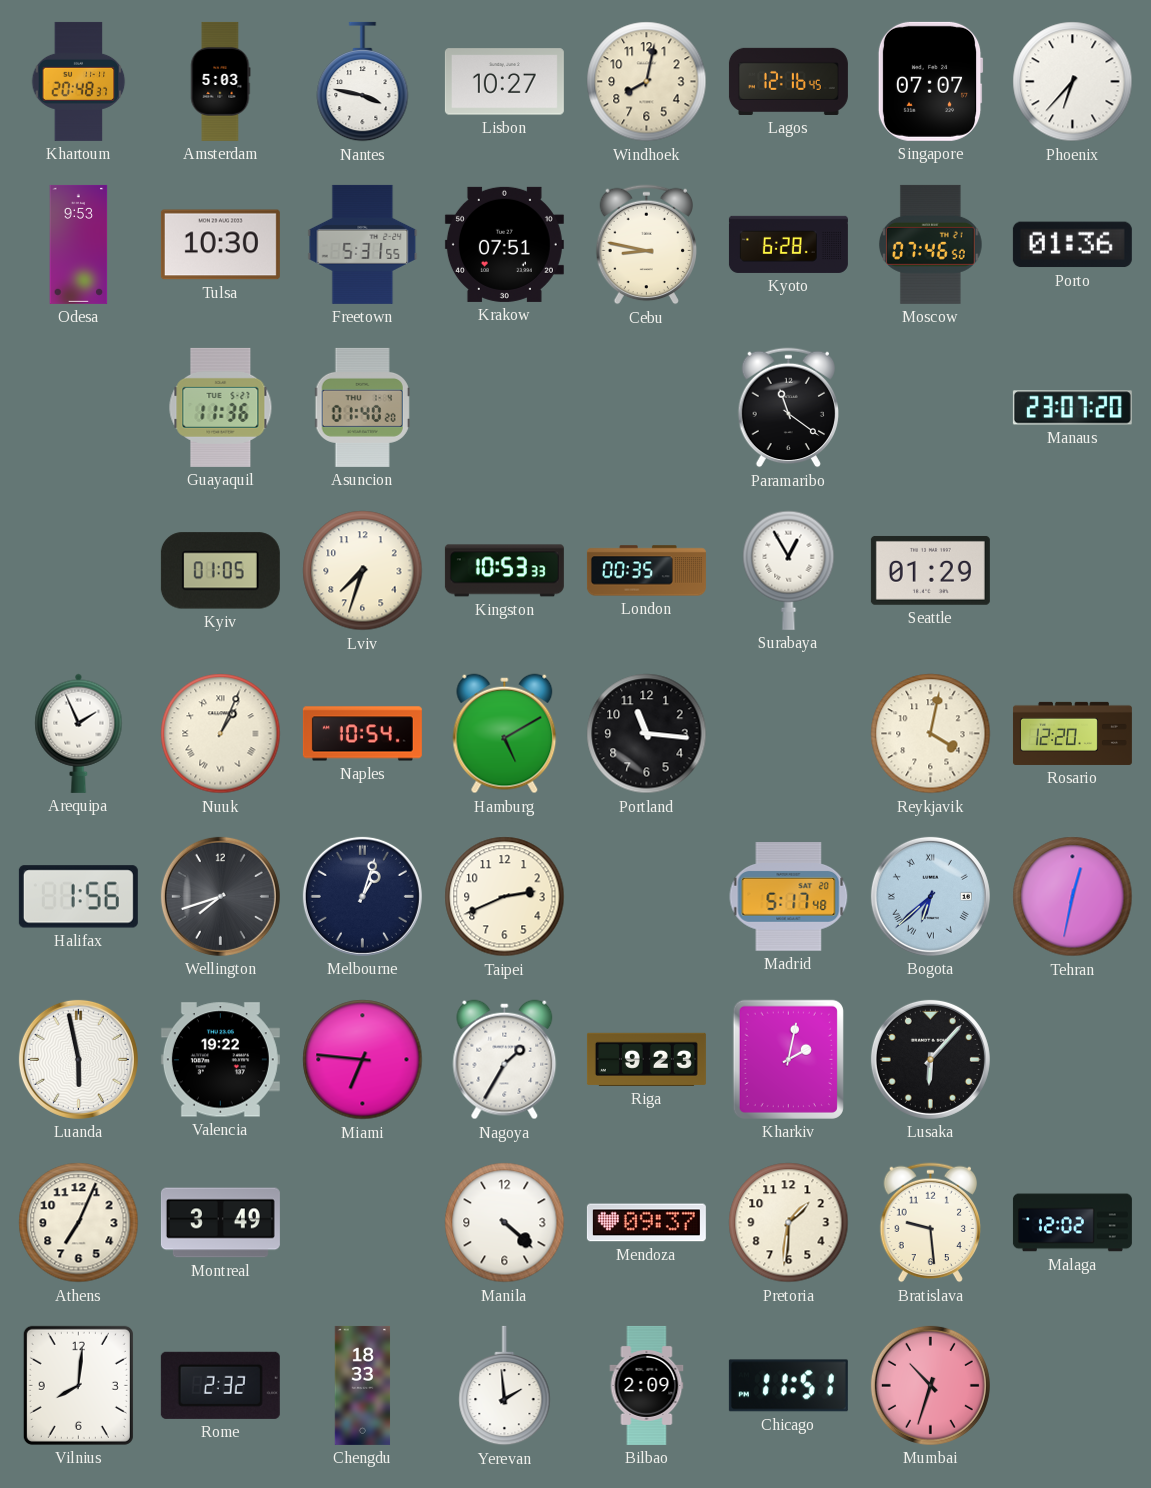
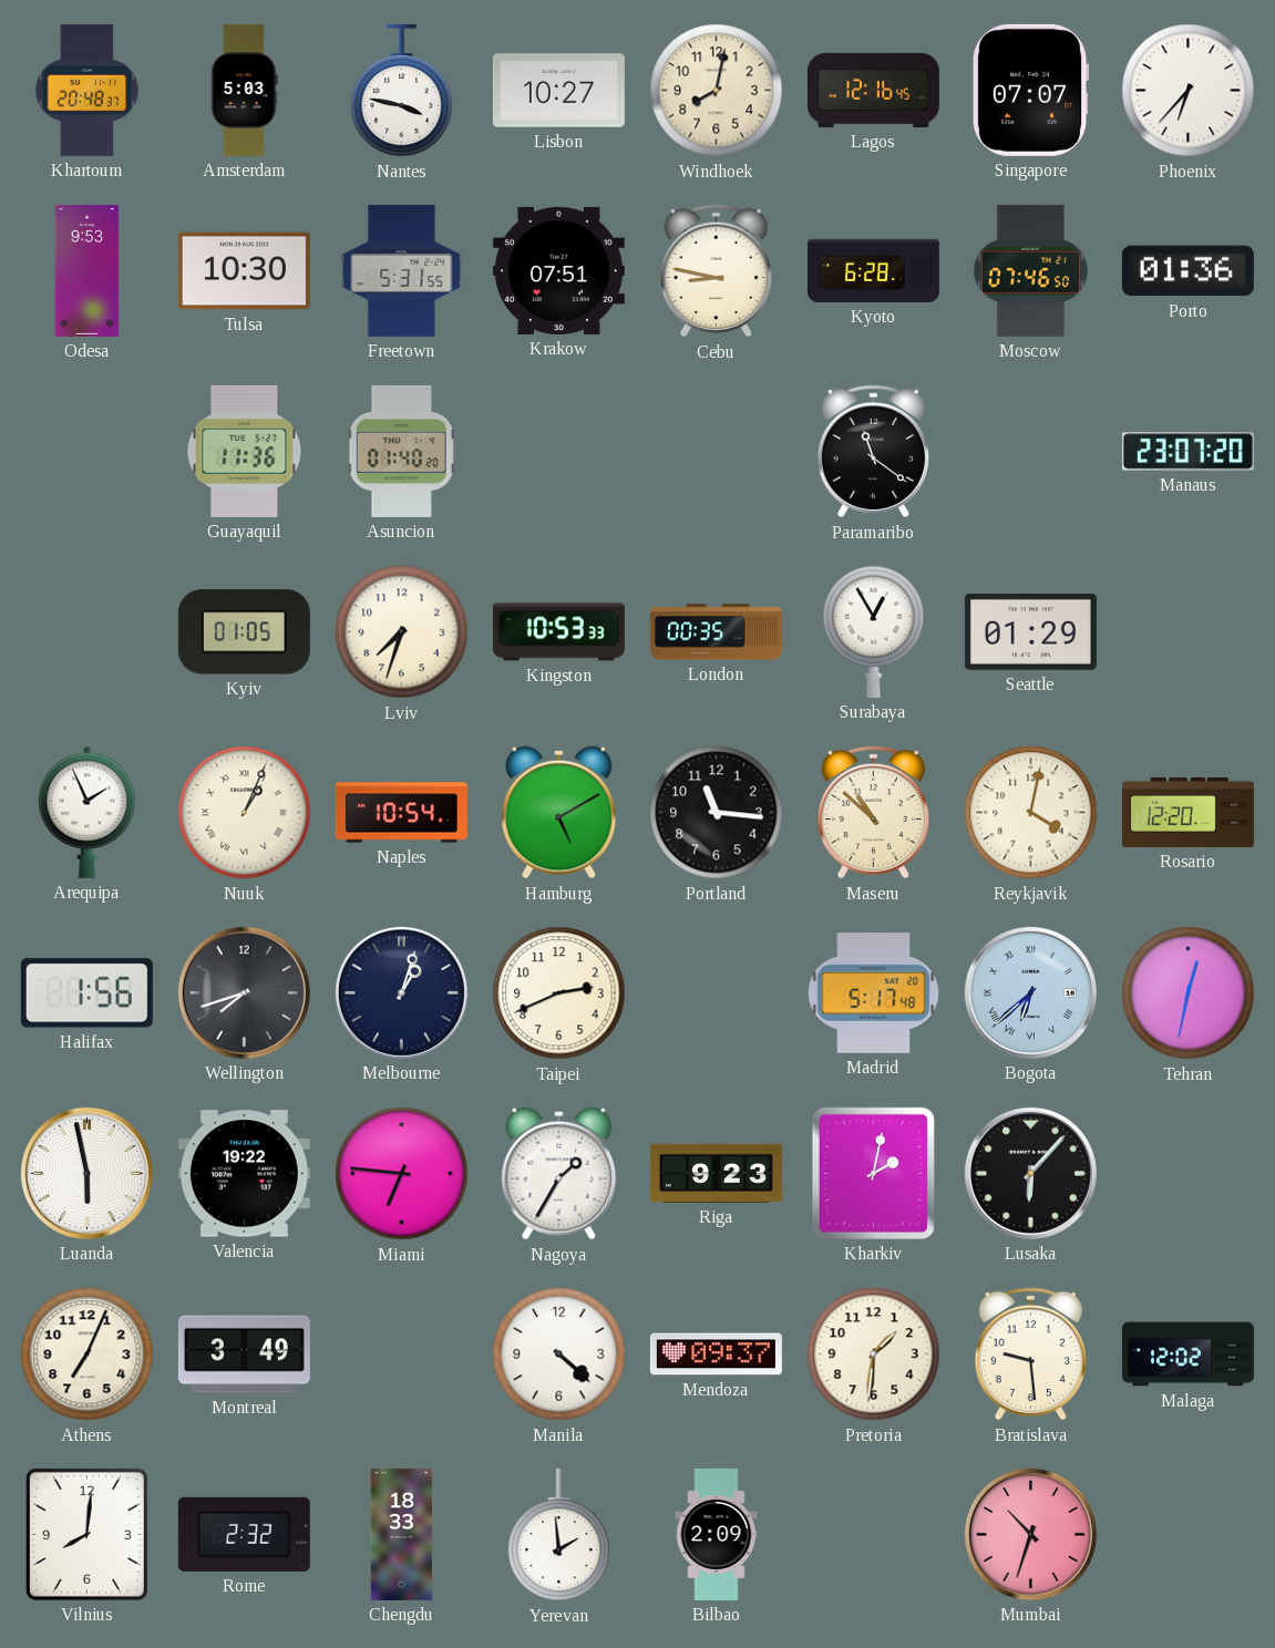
Maseru: none -> 10:52
Chicago: 11:51 -> none
